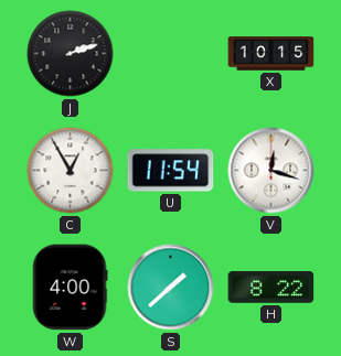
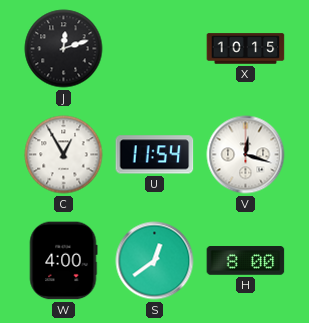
J: 2:12 -> 12:12
S: 1:38 -> 12:39
H: 8:22 -> 8:00
